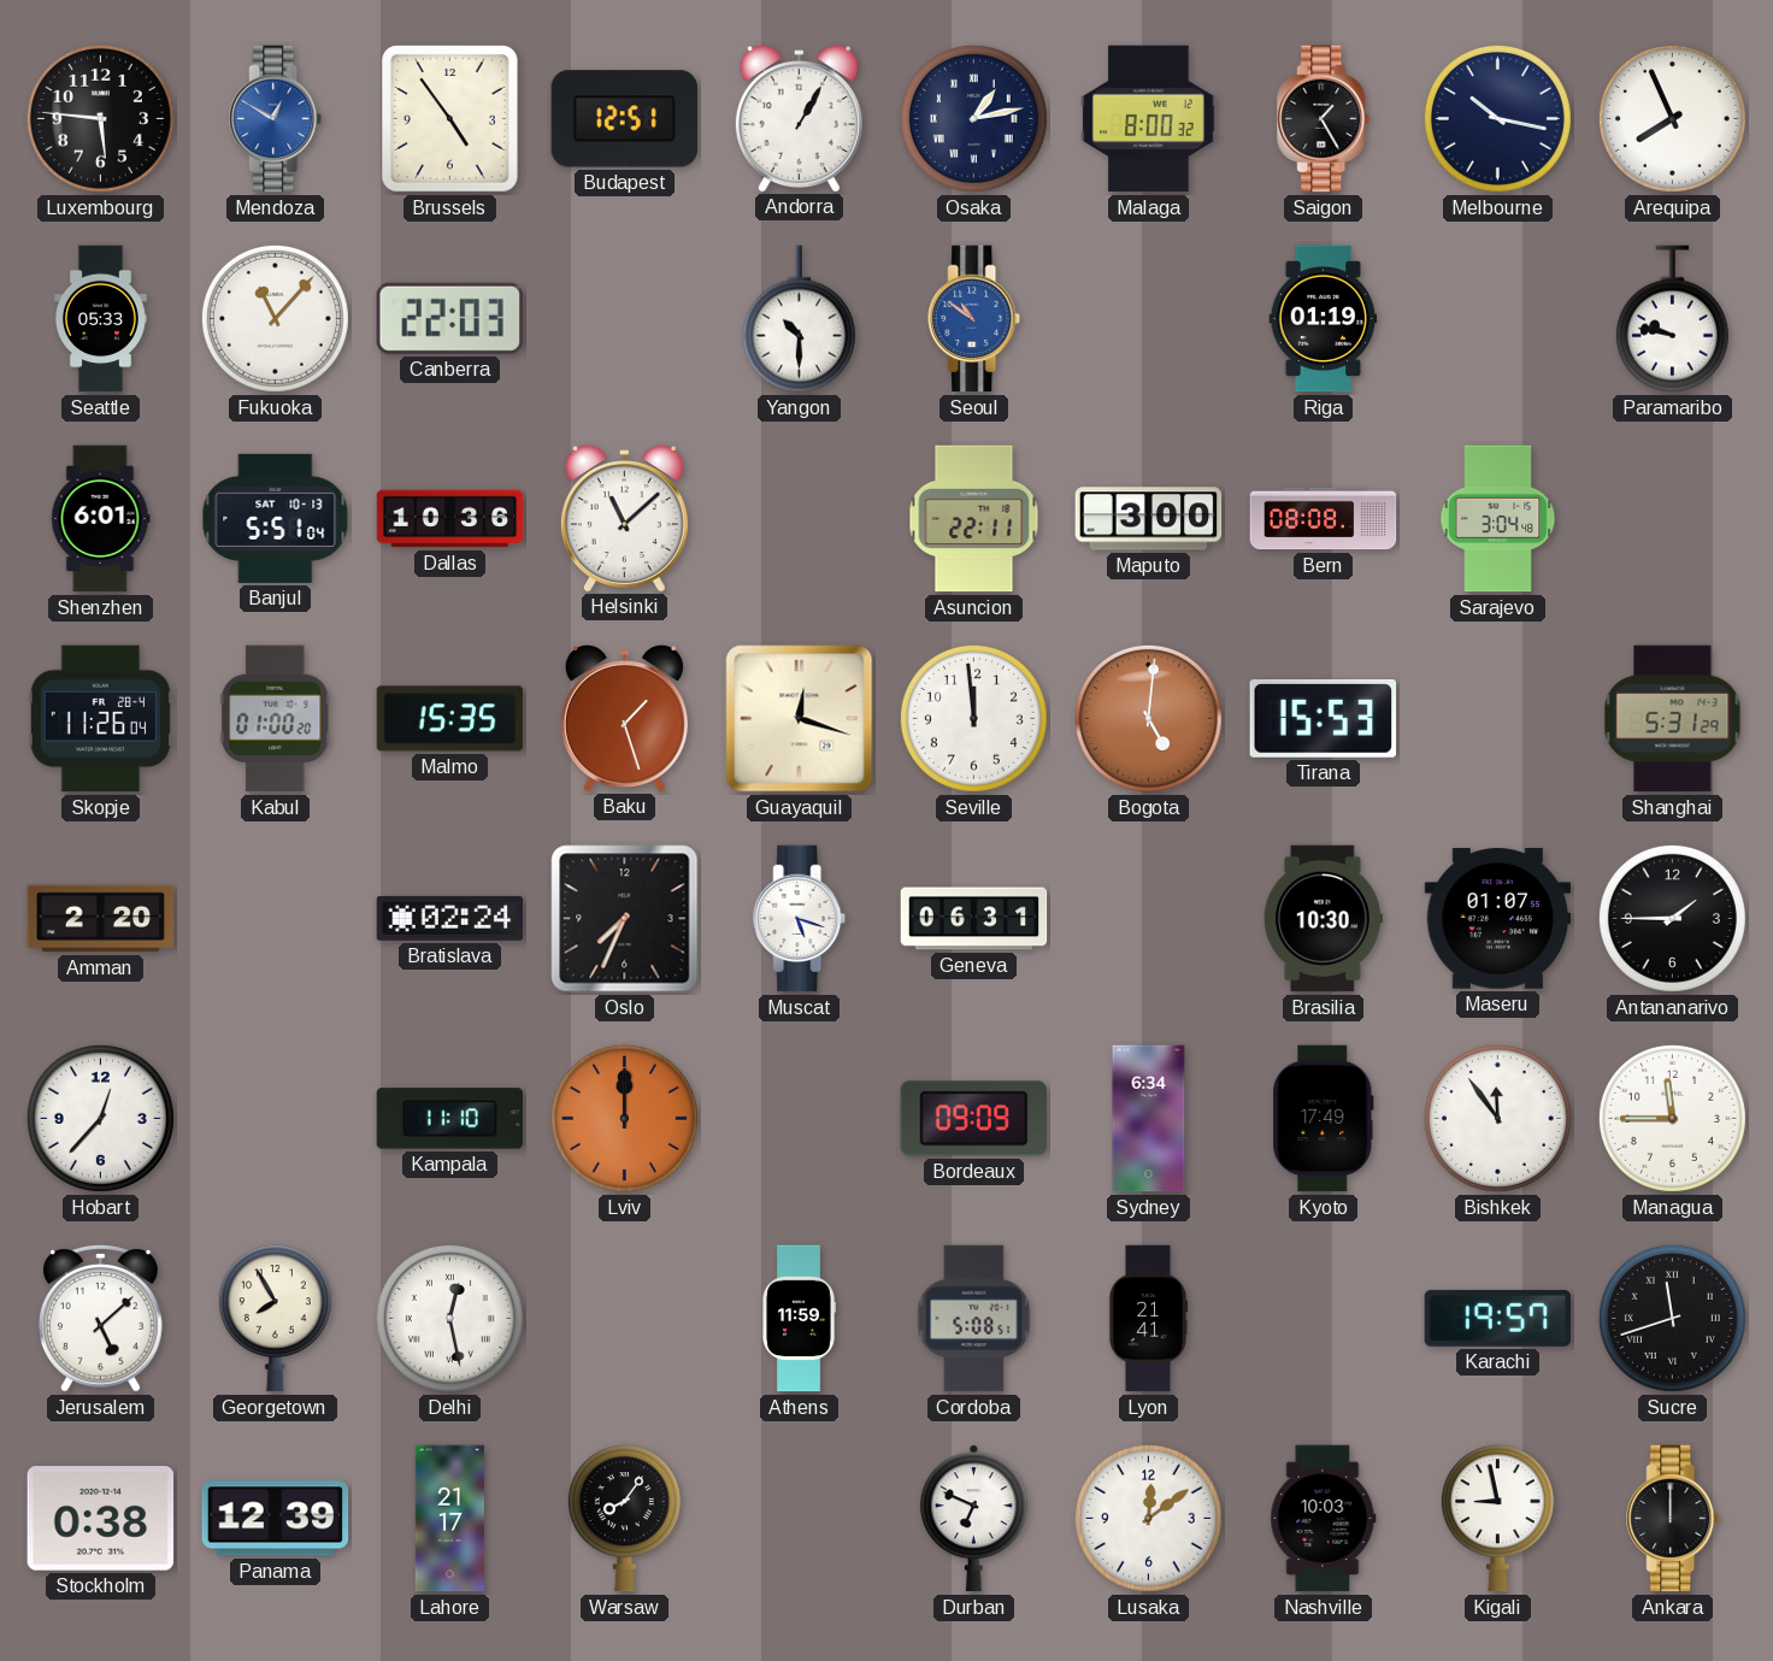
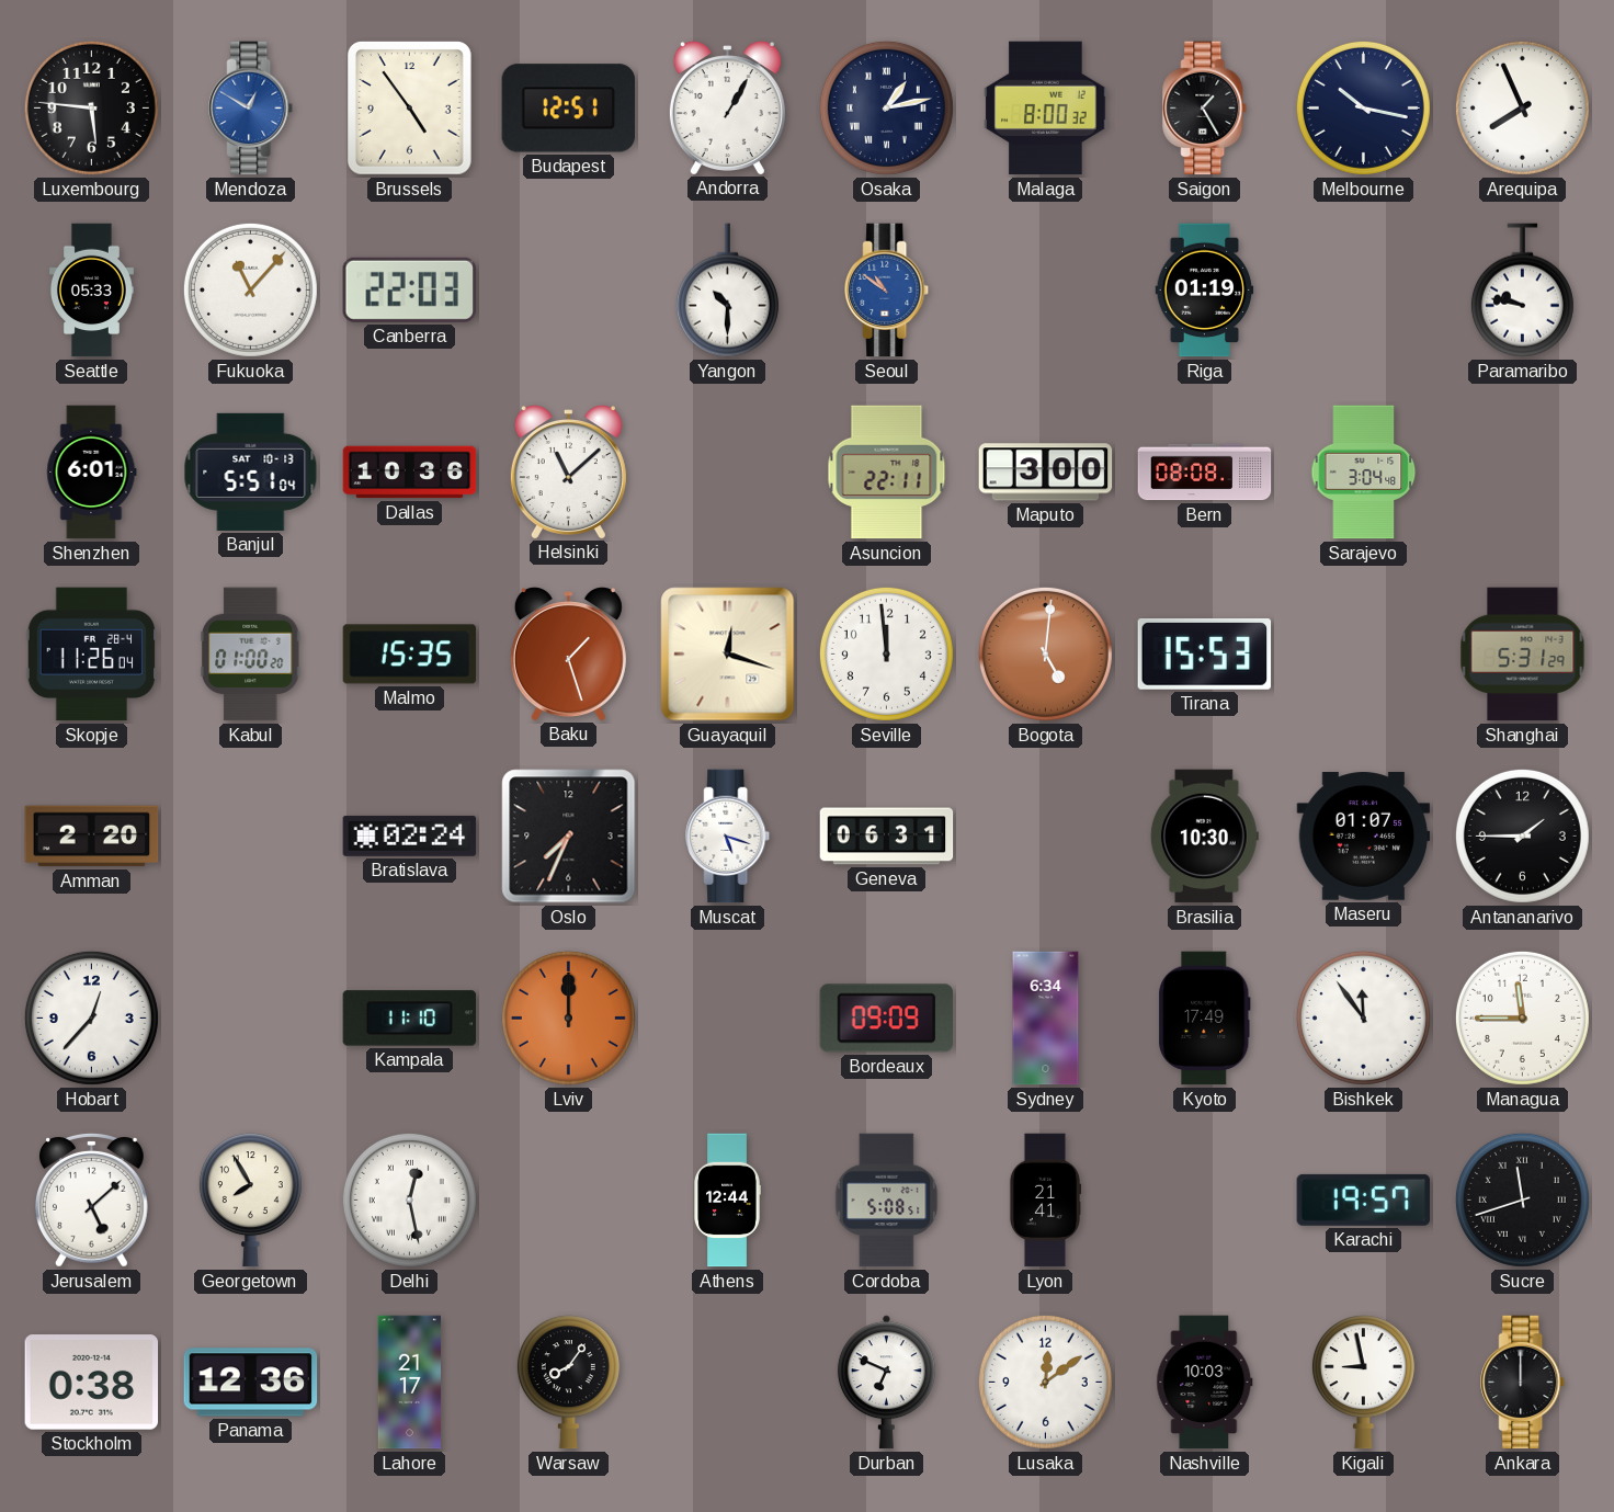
Athens: 11:59 -> 12:44
Panama: 12:39 -> 12:36
